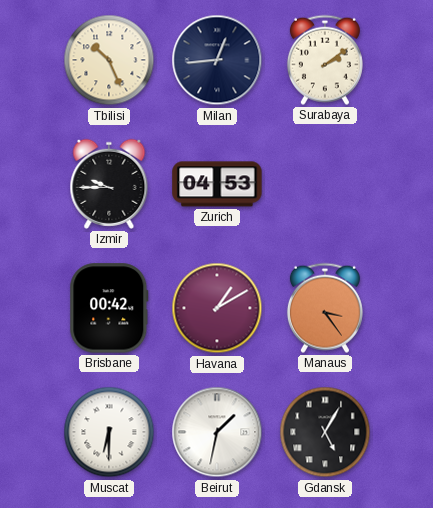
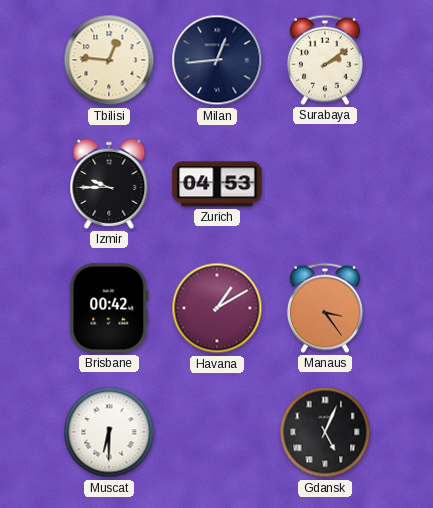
Tbilisi: 10:26 -> 12:46
Beirut: 1:32 -> none
Gdansk: 5:05 -> 5:04
